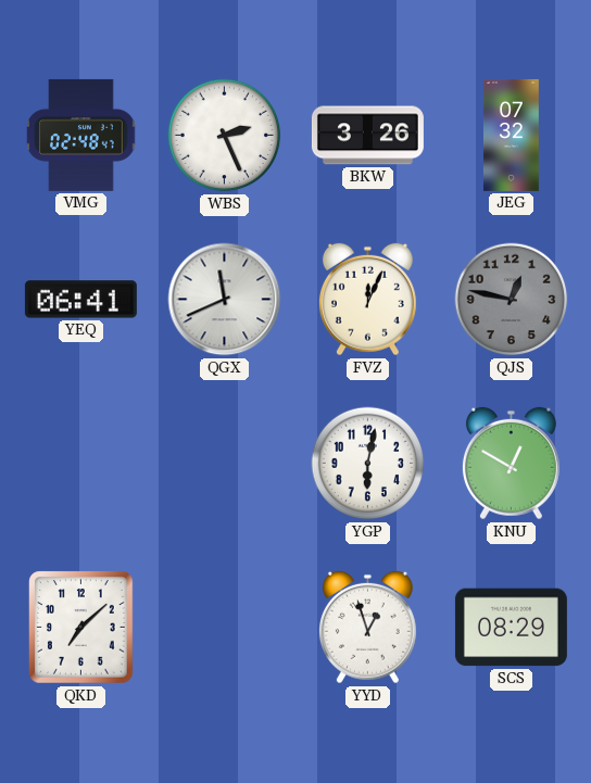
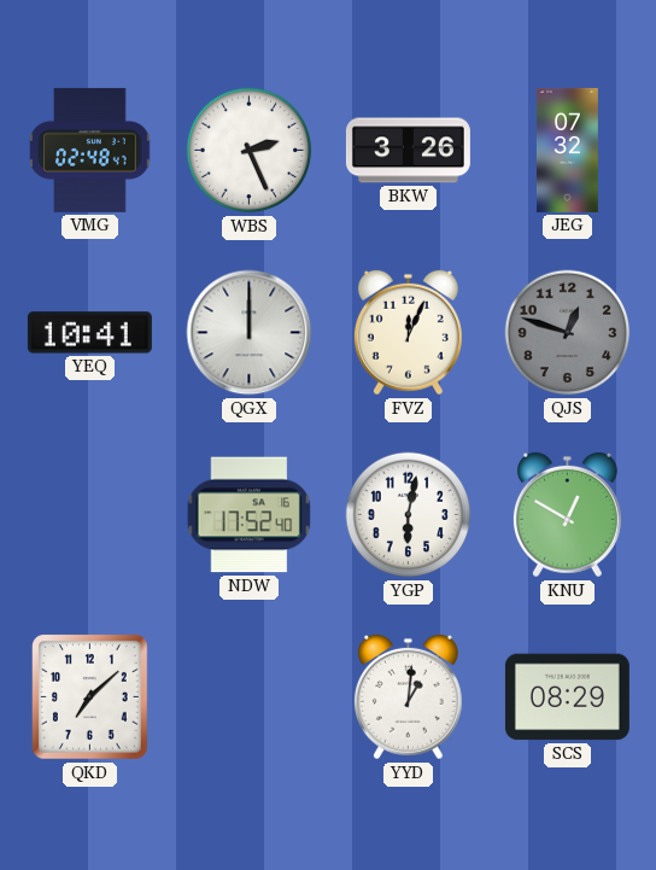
YEQ: 06:41 -> 10:41
QGX: 11:41 -> 12:00
QJS: 12:47 -> 12:48
NDW: none -> 17:52
YYD: 12:57 -> 1:01
